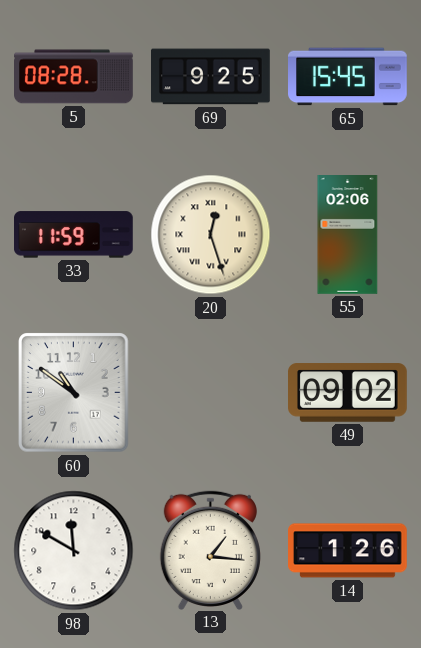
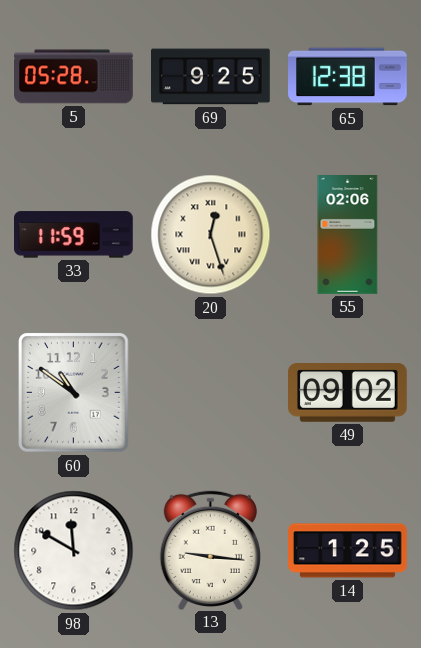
5: 08:28 -> 05:28
65: 15:45 -> 12:38
13: 1:16 -> 9:16
14: 1:26 -> 1:25
